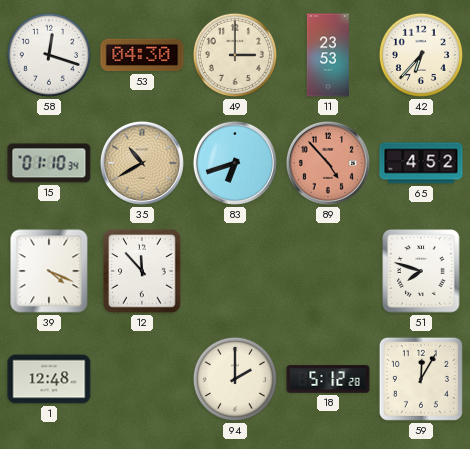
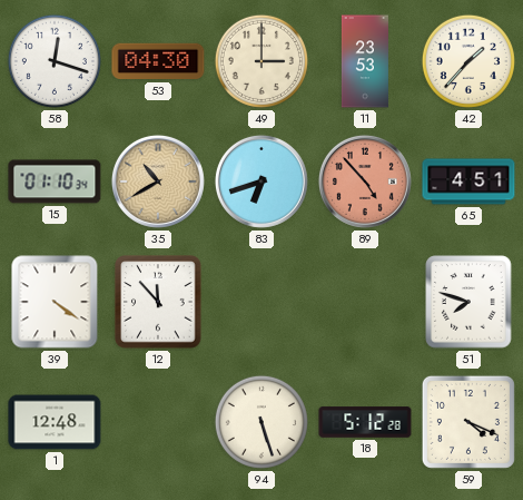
42: 6:37 -> 1:37
65: 4:52 -> 4:51
39: 4:19 -> 4:21
94: 2:00 -> 5:27
59: 12:05 -> 4:19
